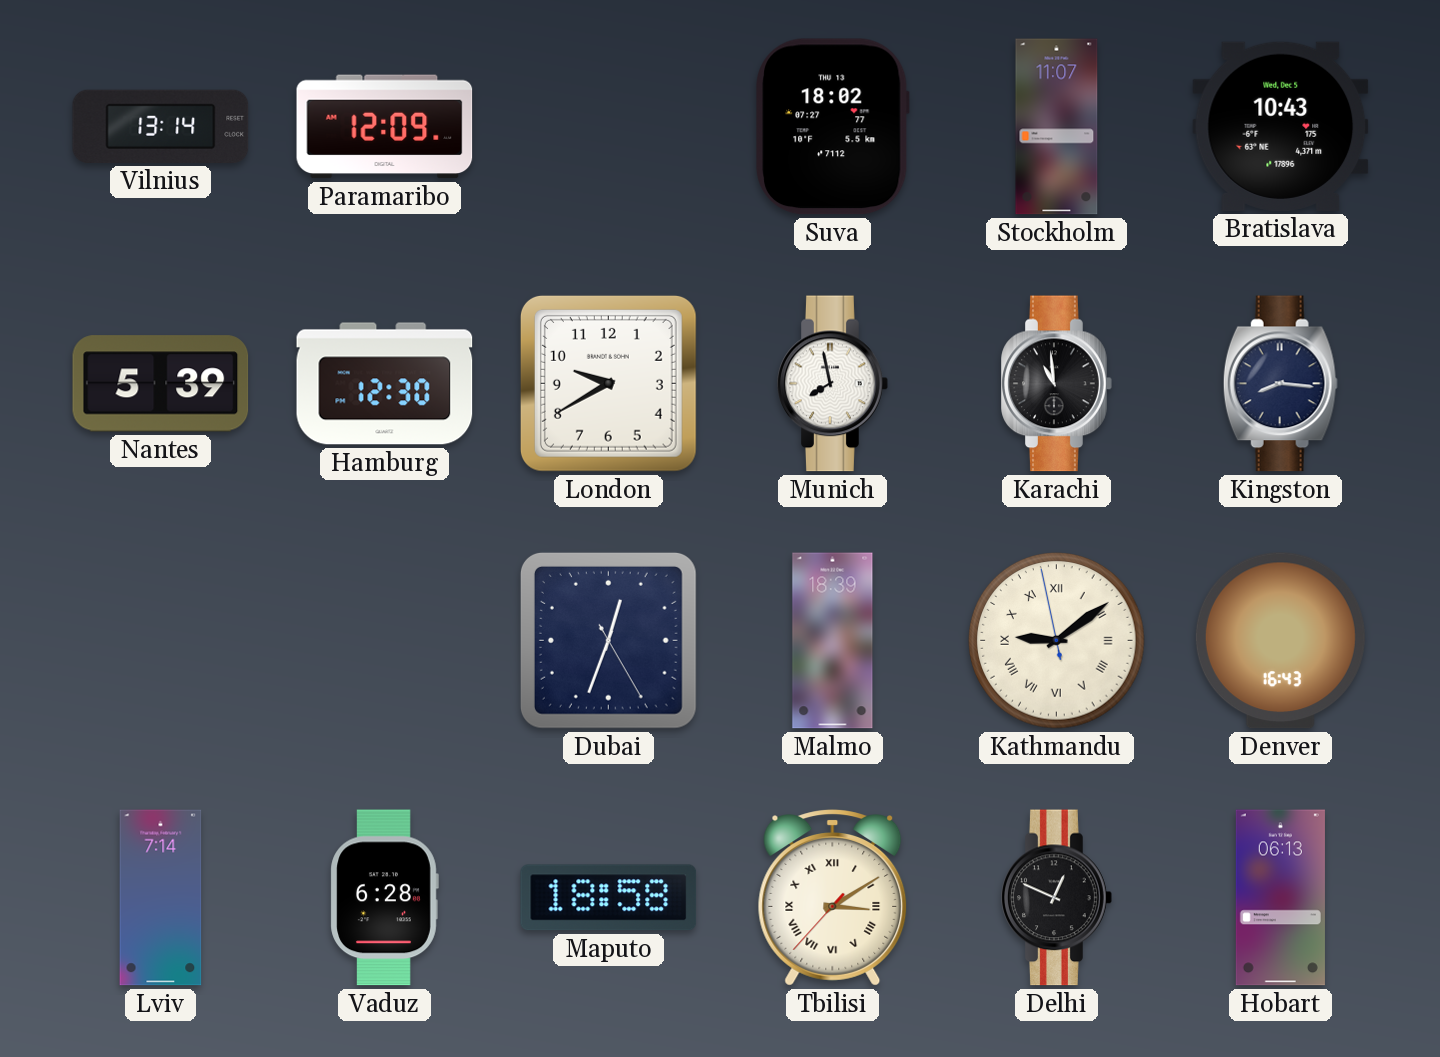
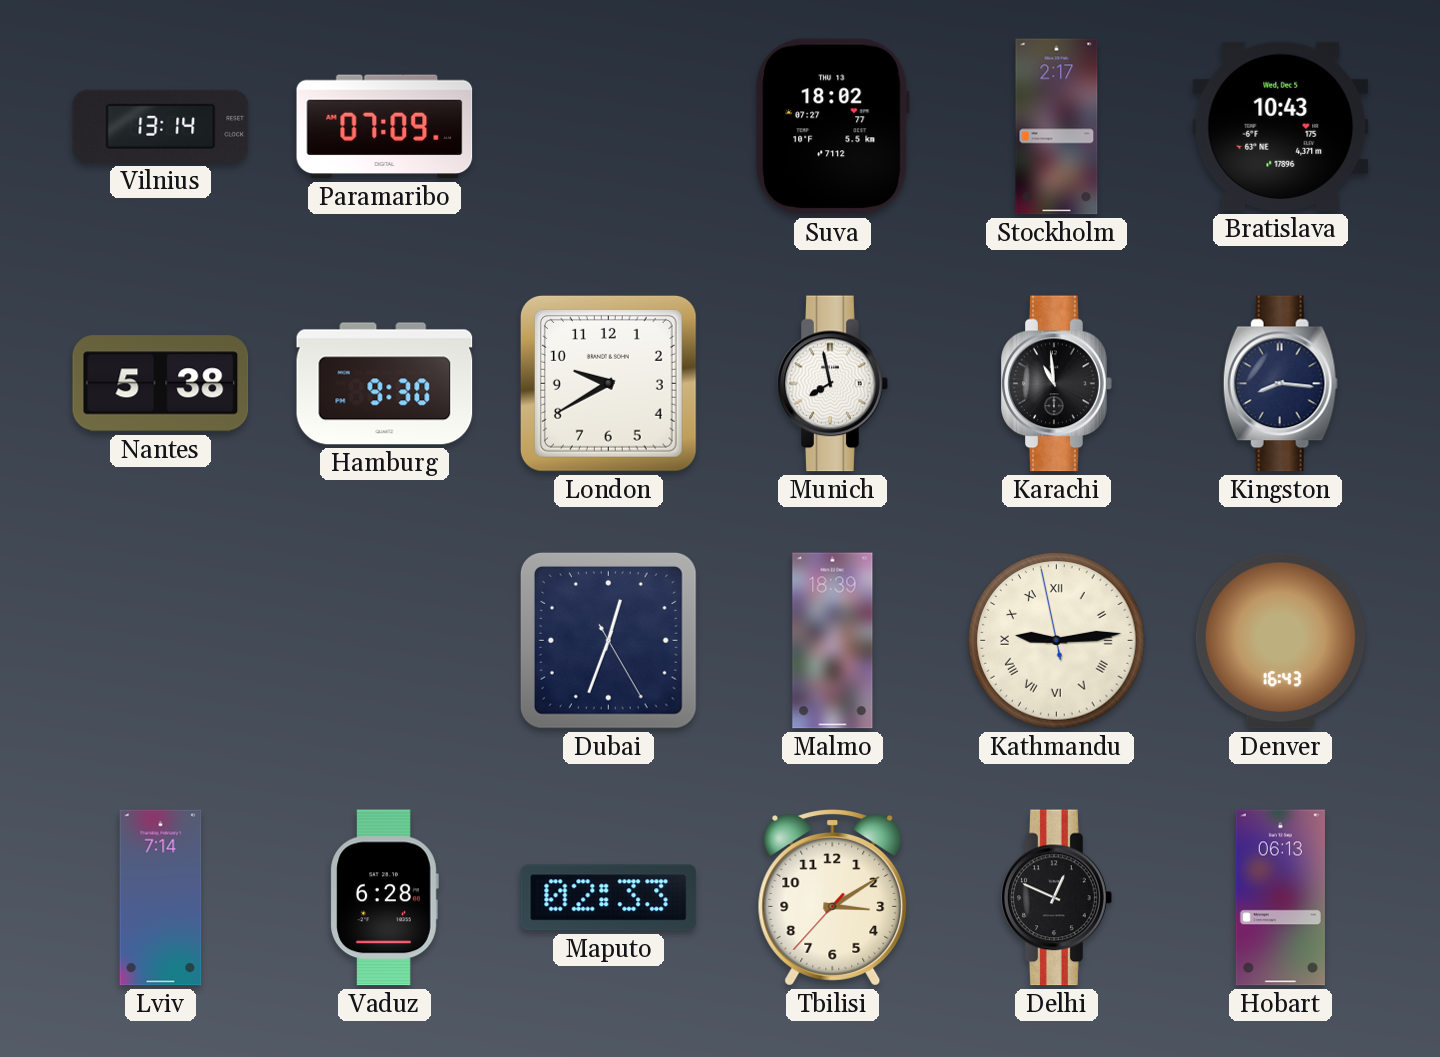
Paramaribo: 12:09 -> 07:09
Stockholm: 11:07 -> 2:17
Nantes: 5:39 -> 5:38
Hamburg: 12:30 -> 9:30
Kathmandu: 9:08 -> 9:13
Maputo: 18:58 -> 02:33
Tbilisi numerals: Roman -> Arabic
